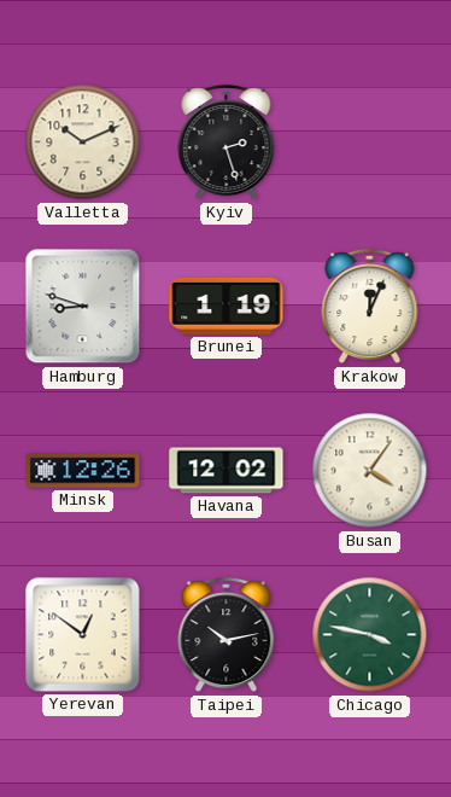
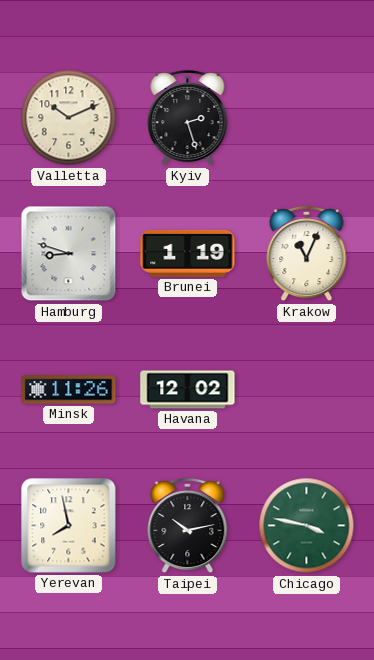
Krakow: 12:04 -> 11:04
Minsk: 12:26 -> 11:26
Busan: 4:06 -> none
Yerevan: 12:51 -> 7:58
